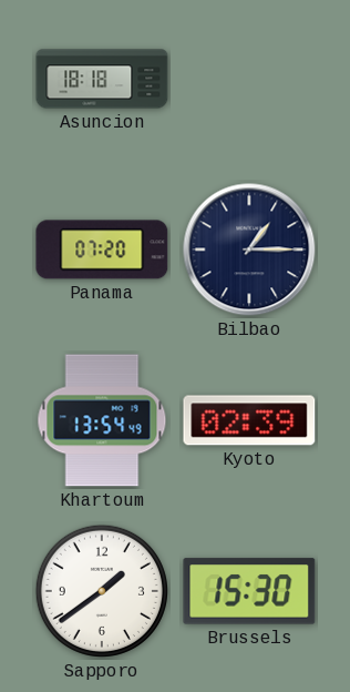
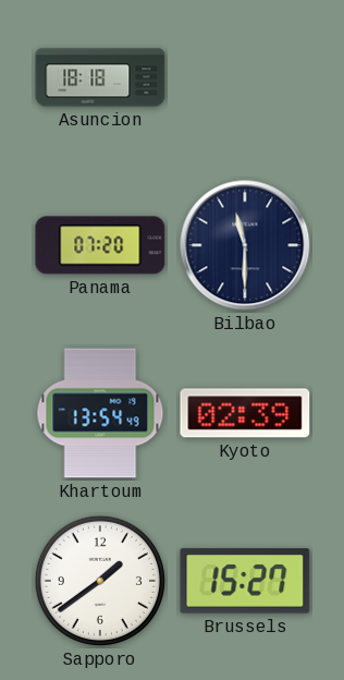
Bilbao: 1:15 -> 11:30
Brussels: 15:30 -> 15:27
